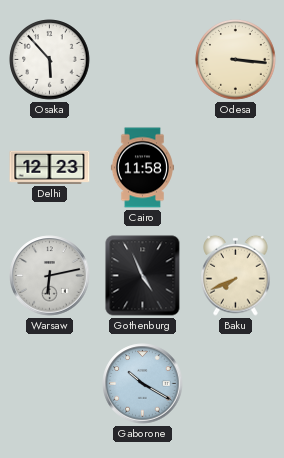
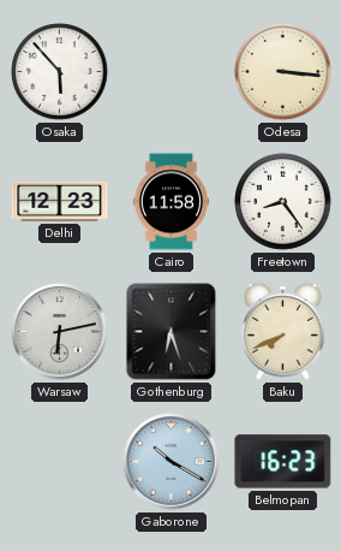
Freetown: none -> 8:24
Gothenburg: 4:56 -> 6:27
Belmopan: none -> 16:23
